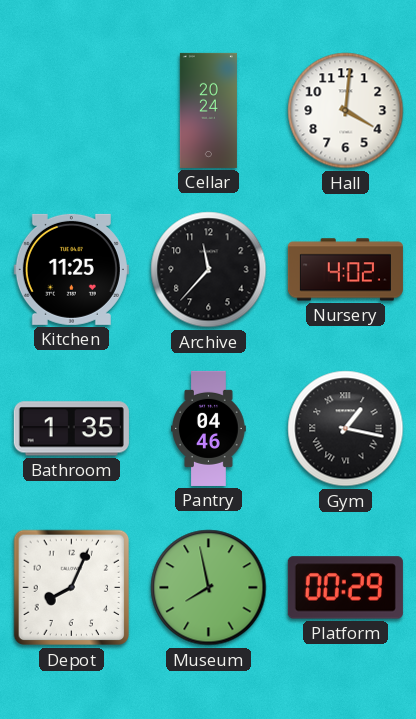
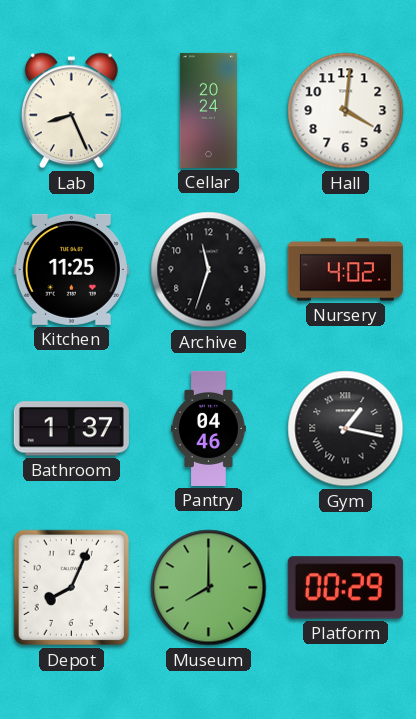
Lab: none -> 8:26
Archive: 11:37 -> 11:33
Bathroom: 1:35 -> 1:37
Museum: 7:58 -> 8:00
